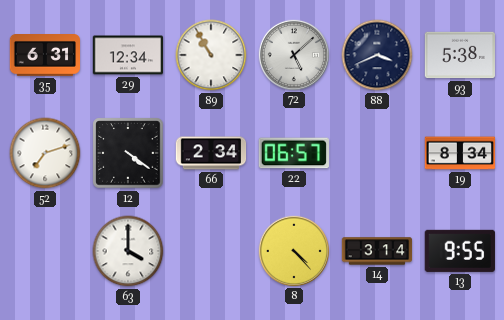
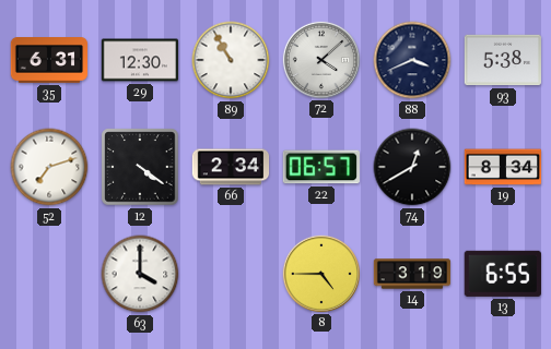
29: 12:34 -> 12:30
72: 5:08 -> 4:08
74: none -> 12:40
8: 4:23 -> 4:45
14: 3:14 -> 3:19
13: 9:55 -> 6:55
